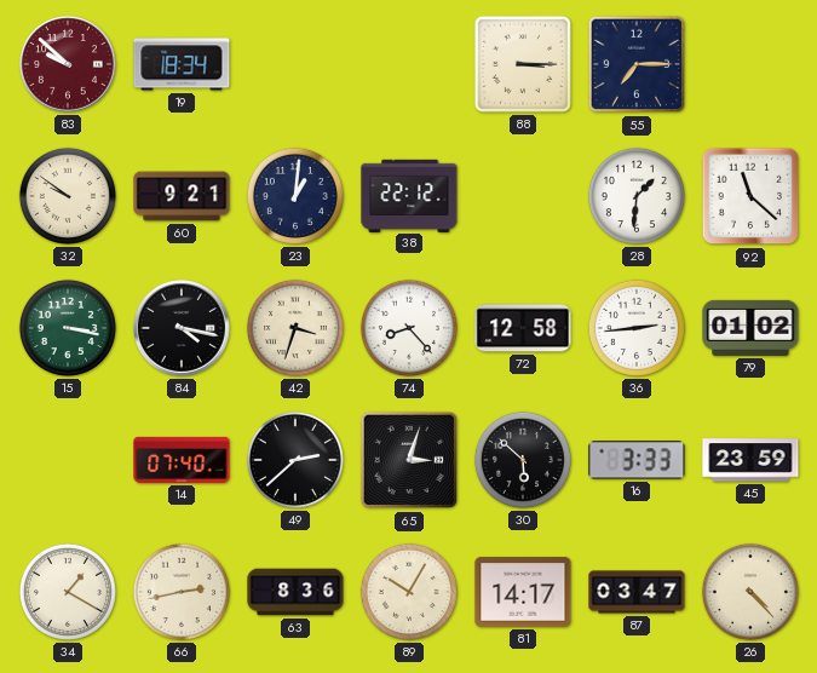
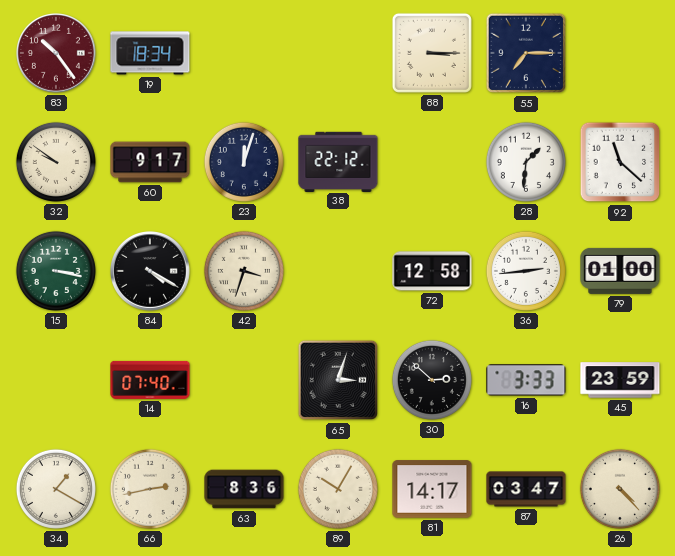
83: 9:52 -> 10:24
60: 9:21 -> 9:17
23: 1:01 -> 12:03
84: 4:17 -> 4:20
74: 8:23 -> none
79: 01:02 -> 01:00
49: 2:38 -> none
30: 5:52 -> 2:52
